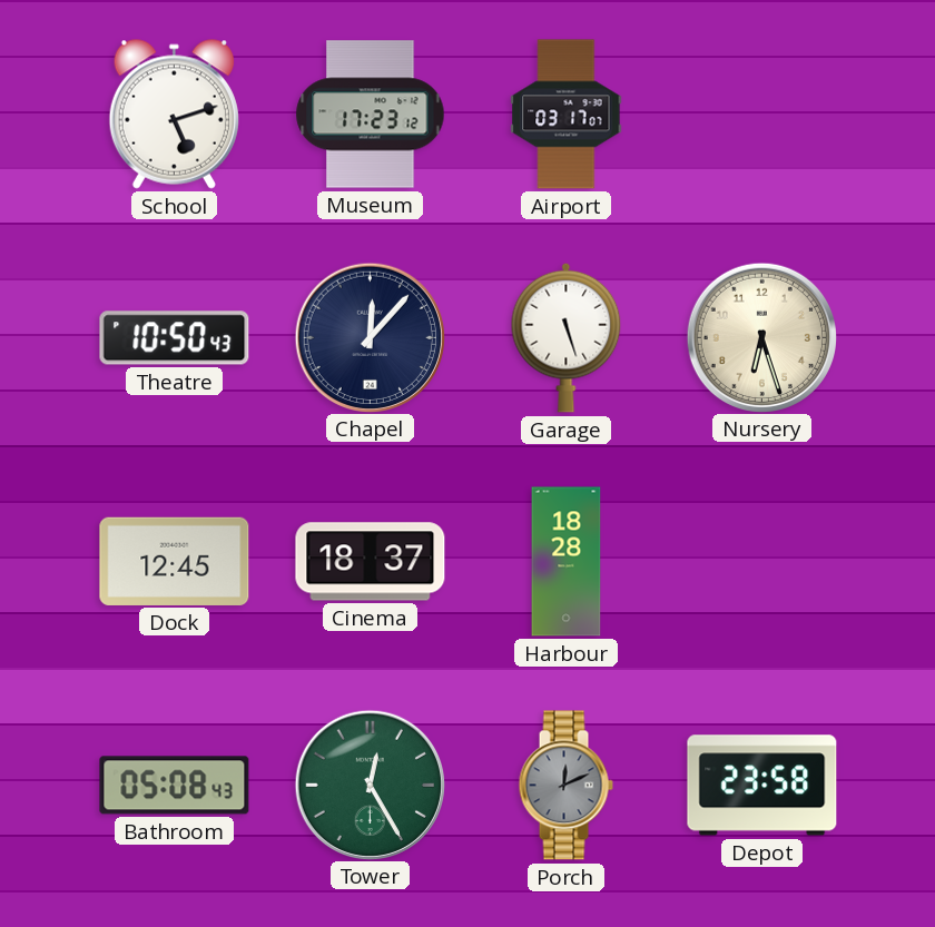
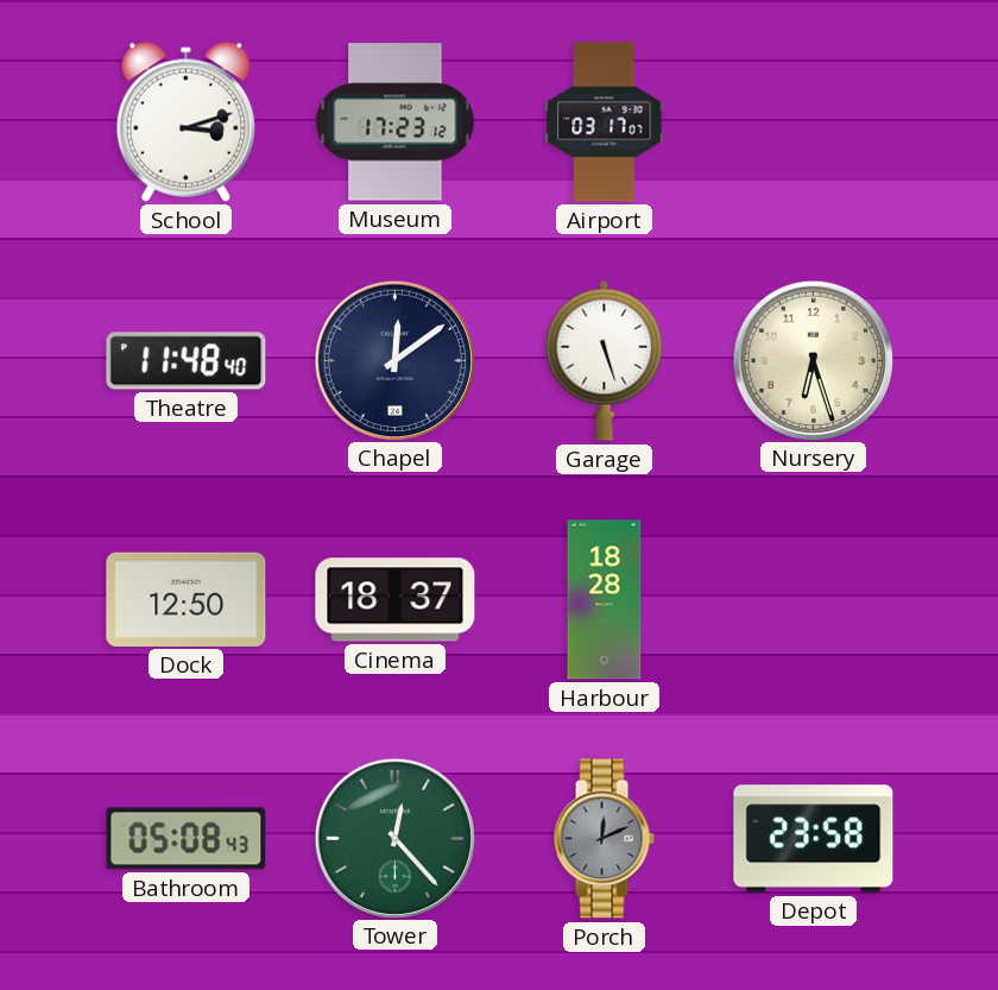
School: 5:12 -> 3:12
Theatre: 10:50 -> 11:48
Chapel: 12:07 -> 12:09
Dock: 12:45 -> 12:50
Tower: 12:25 -> 12:23
